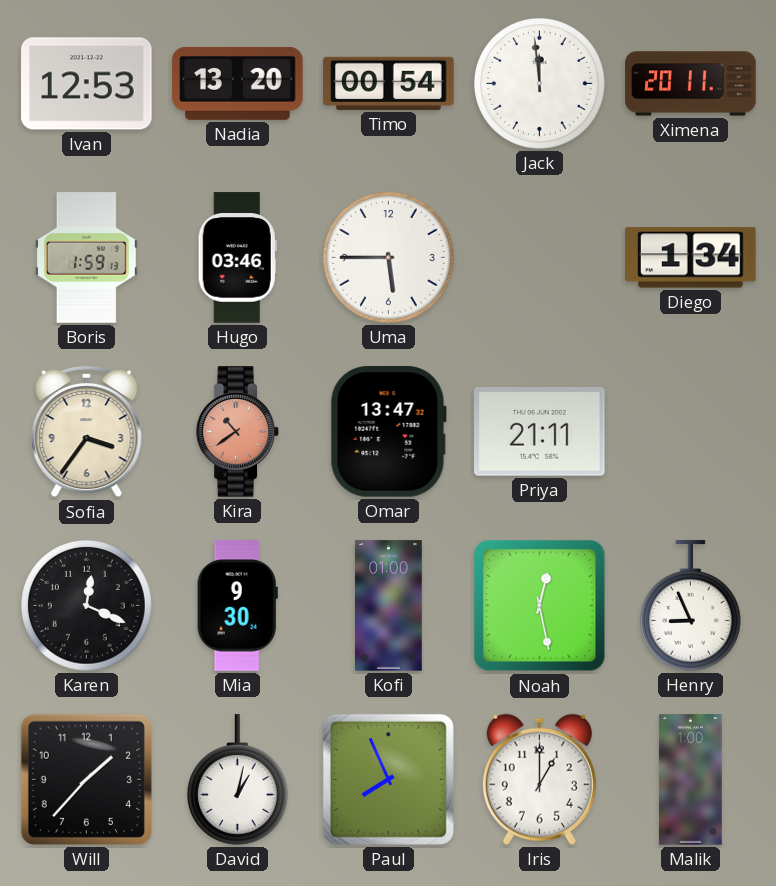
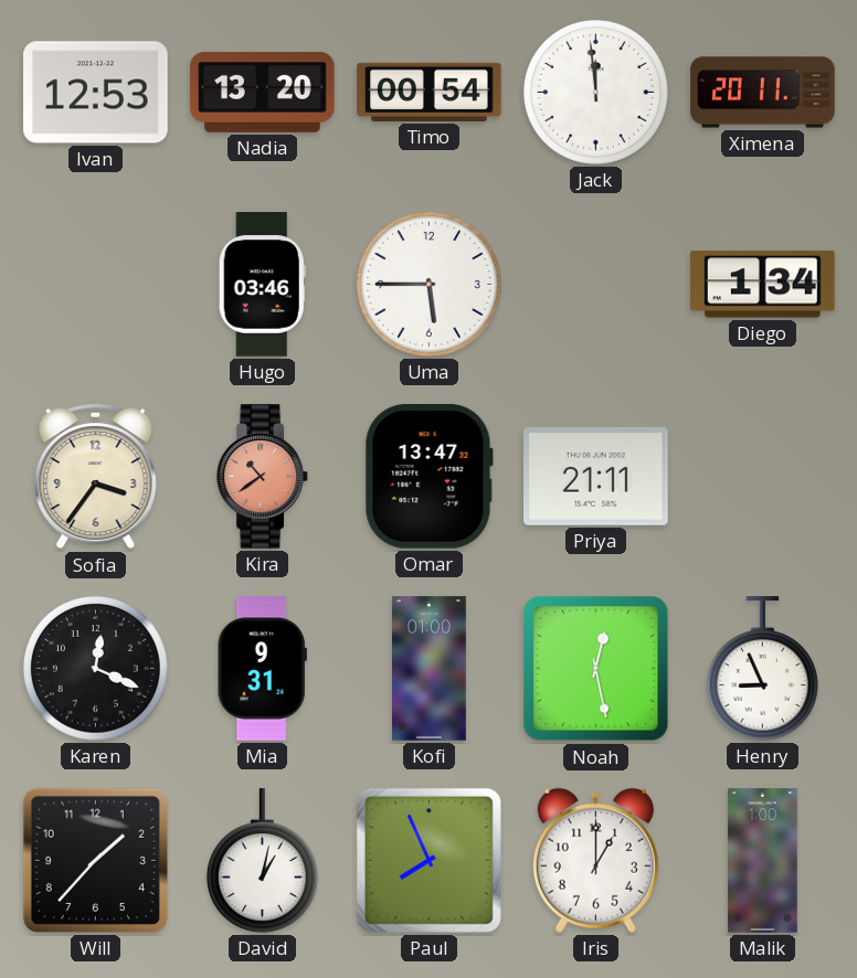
Boris: 1:59 -> none
Mia: 9:30 -> 9:31
